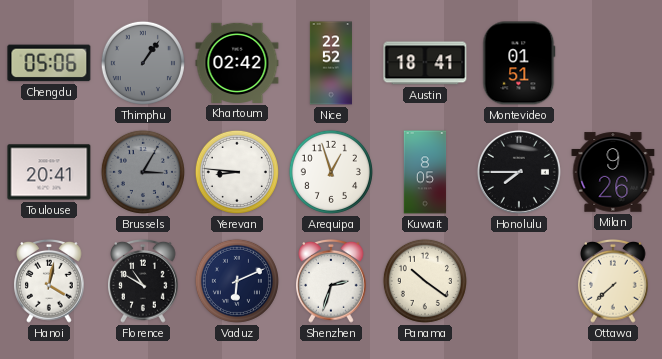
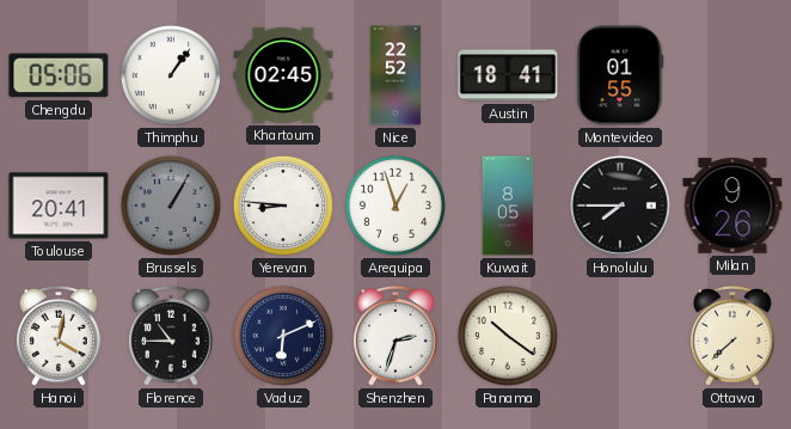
Thimphu dial: grey -> white
Khartoum: 02:42 -> 02:45
Montevideo: 01:51 -> 01:55
Brussels: 3:05 -> 1:05
Florence: 10:50 -> 10:45
